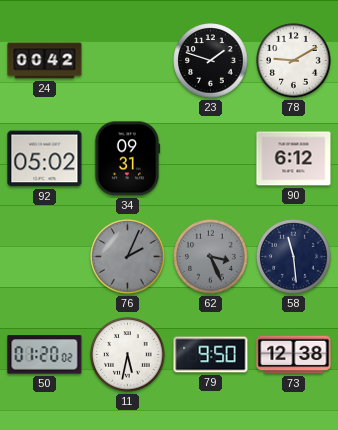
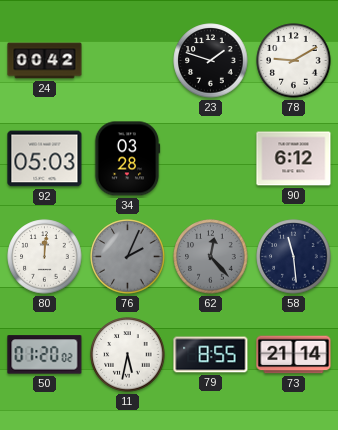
92: 05:02 -> 05:03
34: 09:31 -> 03:28
80: none -> 12:01
62: 3:26 -> 12:23
79: 9:50 -> 8:55
73: 12:38 -> 21:14
